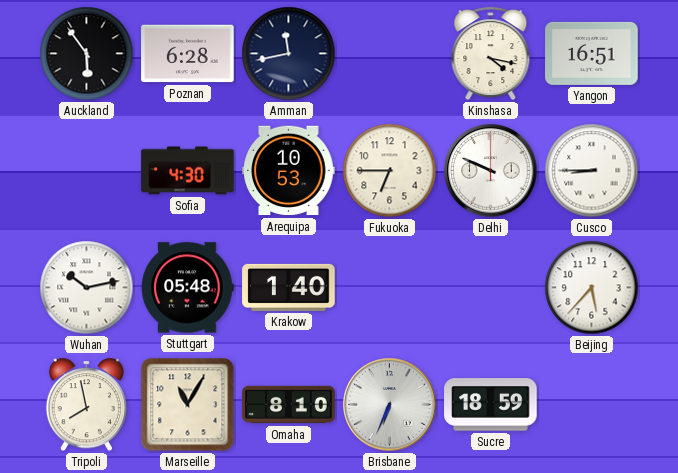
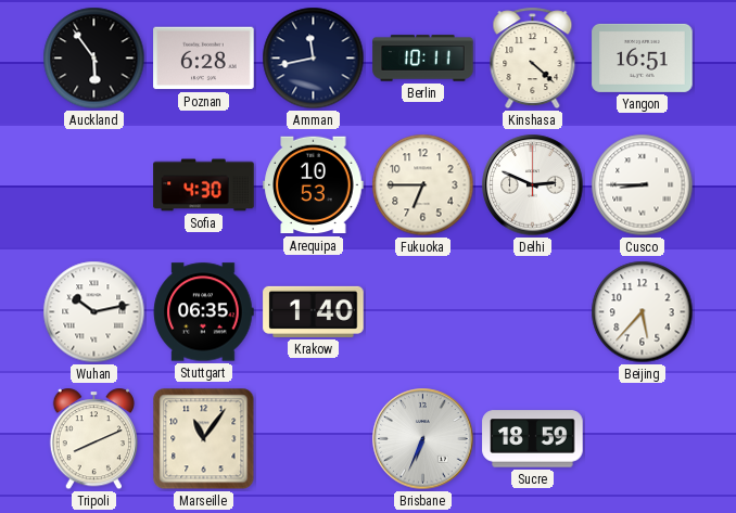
Berlin: none -> 10:11
Kinshasa: 4:17 -> 4:22
Delhi: 9:49 -> 2:49
Stuttgart: 05:48 -> 06:35
Tripoli: 7:58 -> 8:11
Marseille: 11:05 -> 11:06
Omaha: 8:10 -> none
